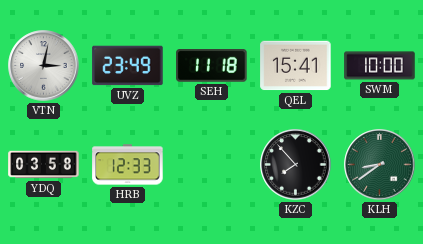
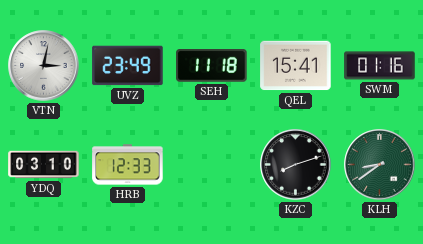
SWM: 10:00 -> 01:16
YDQ: 03:58 -> 03:10
KZC: 7:53 -> 8:12
